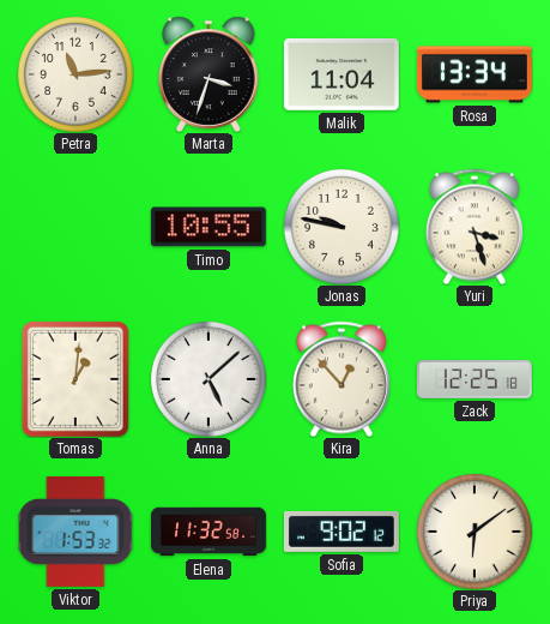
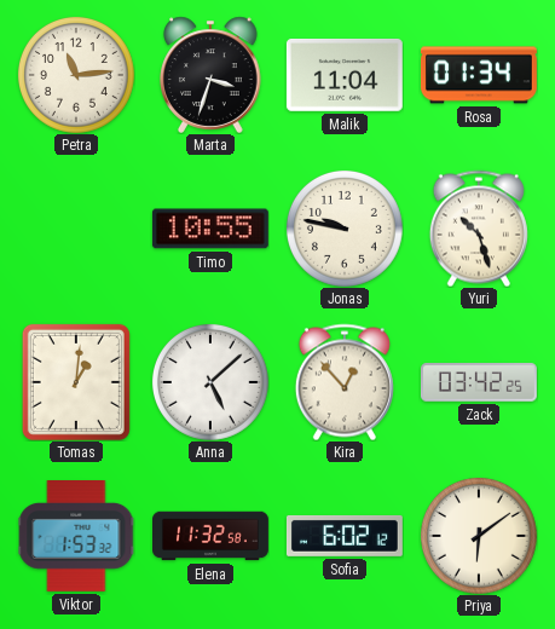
Rosa: 13:34 -> 01:34
Yuri: 3:27 -> 10:27
Zack: 12:25 -> 03:42
Sofia: 9:02 -> 6:02
